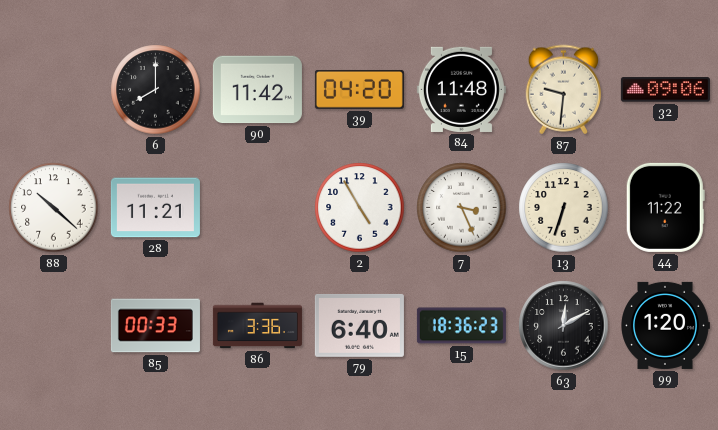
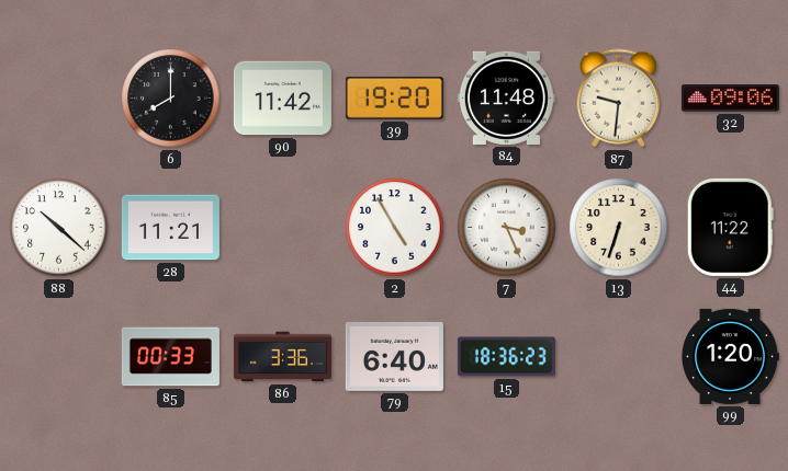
39: 04:20 -> 19:20
63: 12:10 -> none
